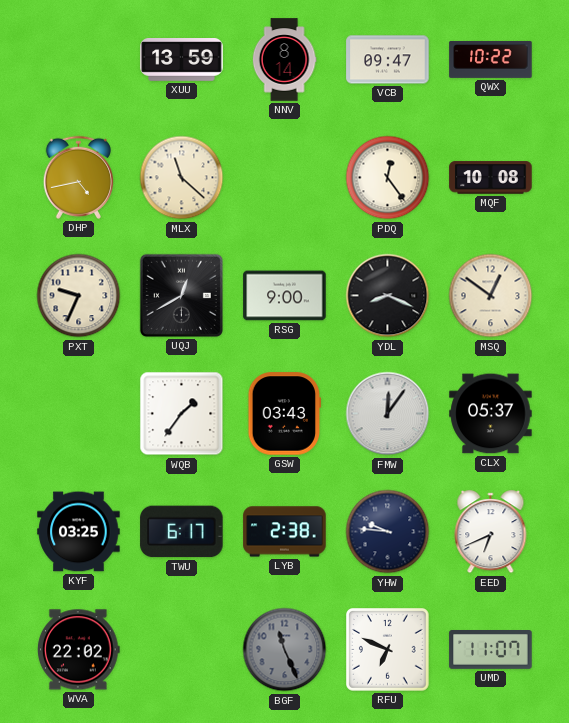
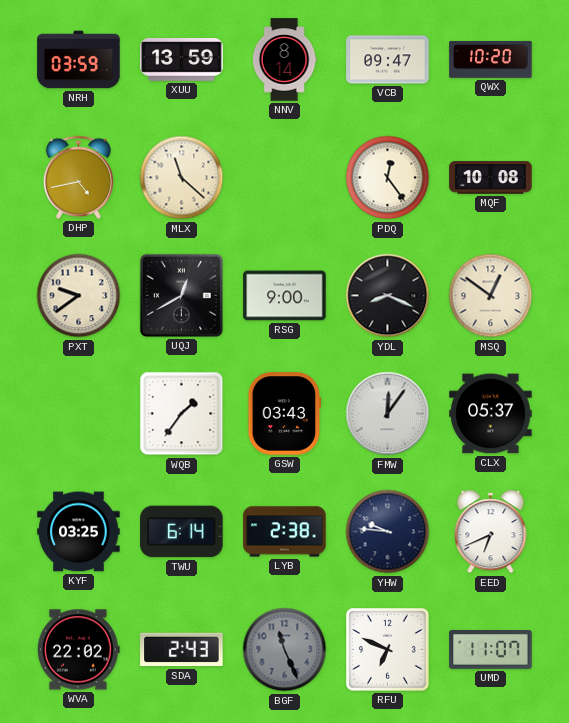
NRH: none -> 03:59
QWX: 10:22 -> 10:20
PXT: 9:34 -> 9:39
TWU: 6:17 -> 6:14
SDA: none -> 2:43
